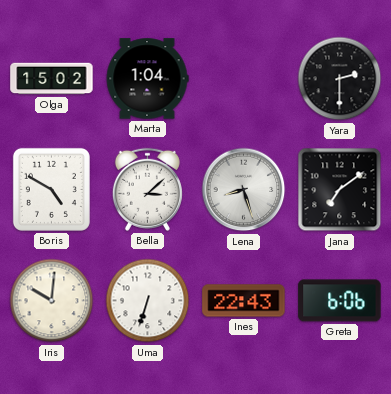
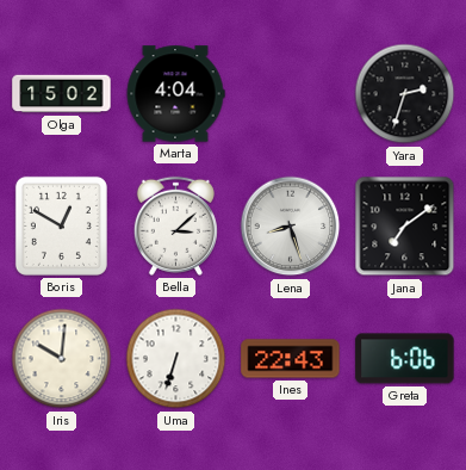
Marta: 1:04 -> 4:04
Yara: 2:30 -> 2:33
Boris: 4:50 -> 12:50
